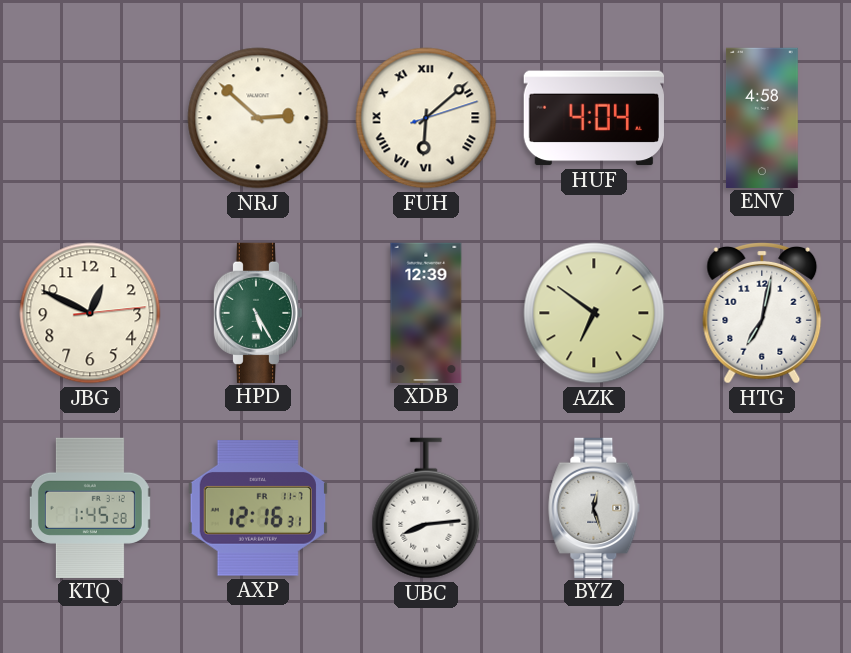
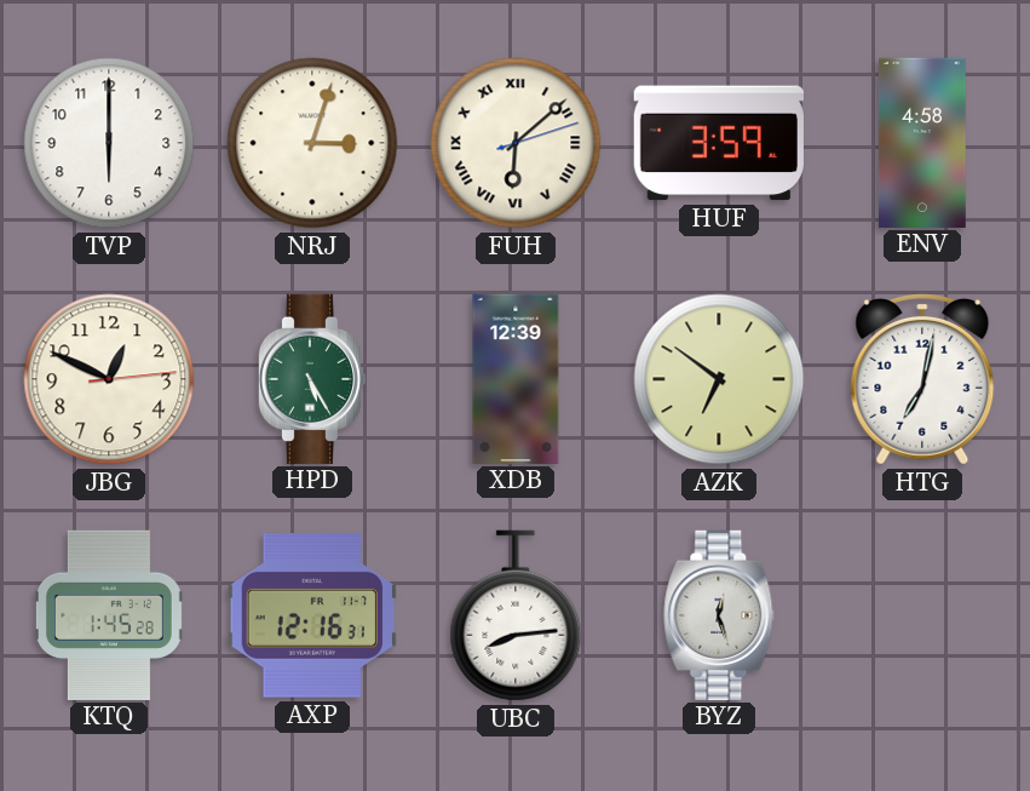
TVP: none -> 6:00
NRJ: 2:52 -> 3:03
HUF: 4:04 -> 3:59
